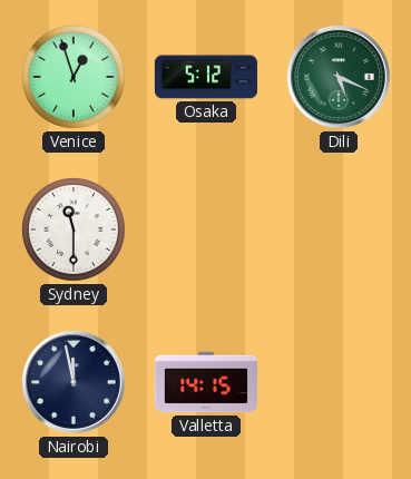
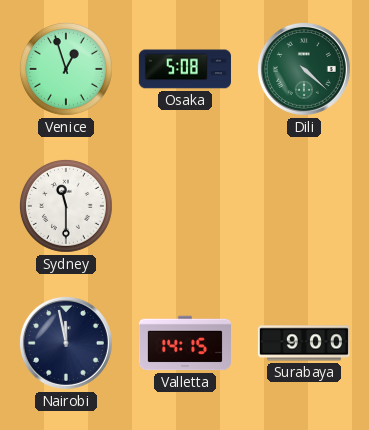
Osaka: 5:12 -> 5:08
Dili: 5:19 -> 4:22
Surabaya: none -> 9:00
